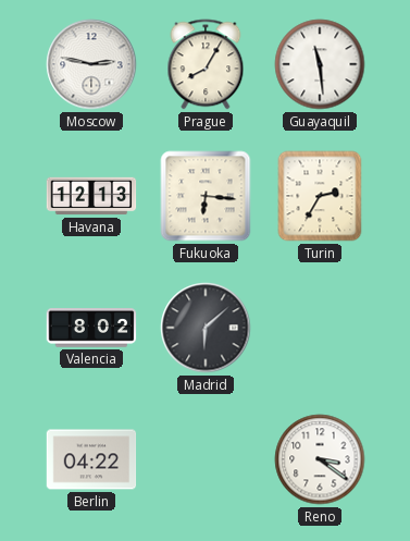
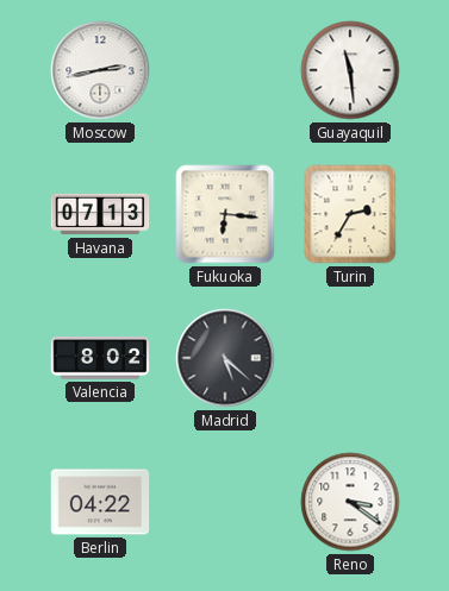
Moscow: 2:47 -> 2:43
Prague: 8:05 -> none
Havana: 12:13 -> 07:13
Madrid: 6:08 -> 5:22
